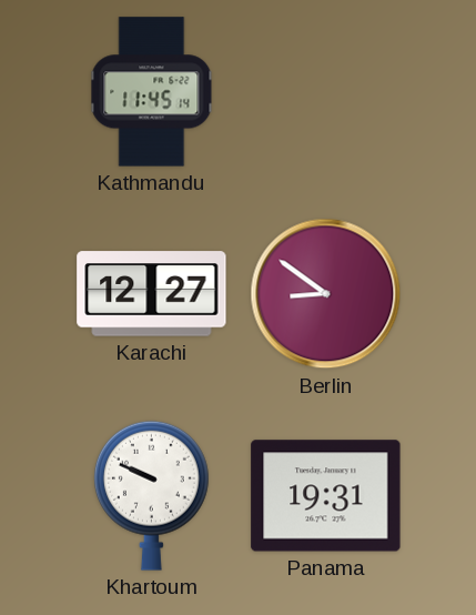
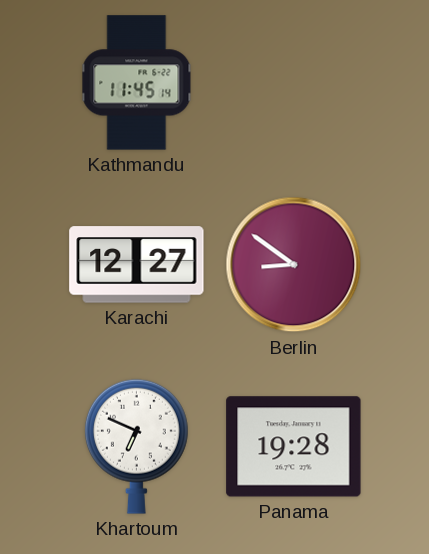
Khartoum: 9:49 -> 6:49
Panama: 19:31 -> 19:28
